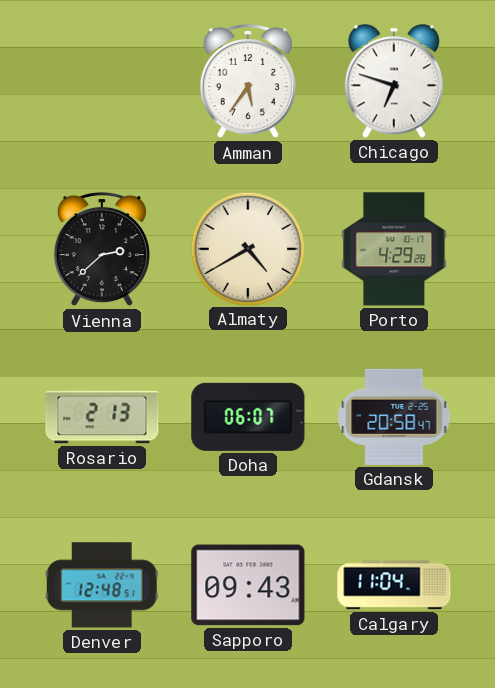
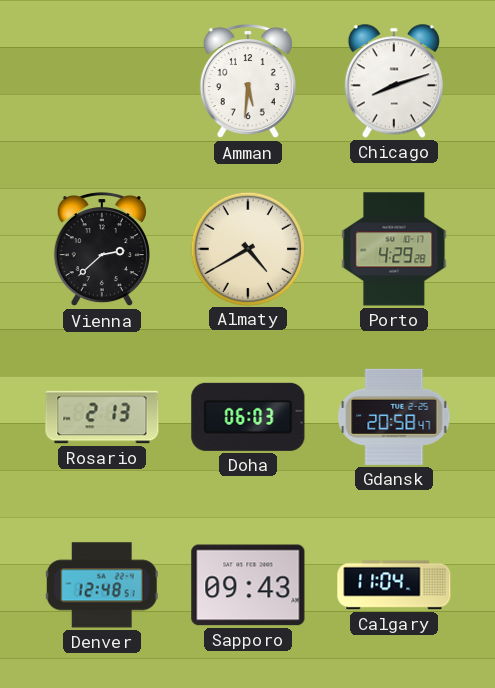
Amman: 5:36 -> 5:31
Chicago: 6:48 -> 8:12
Doha: 06:07 -> 06:03
